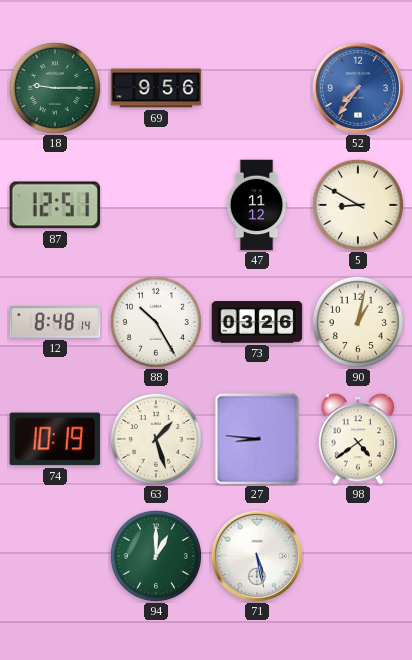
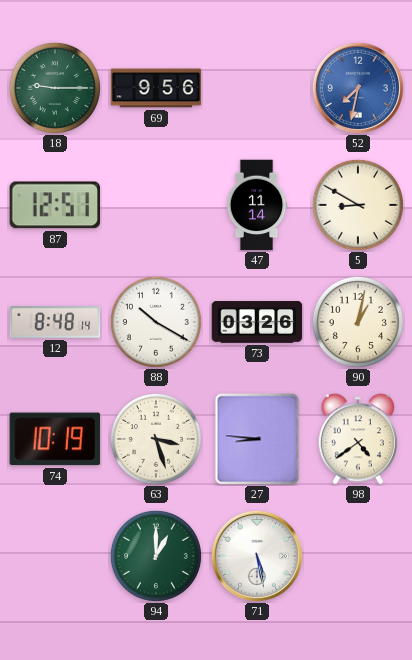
52: 7:36 -> 7:32
47: 11:12 -> 11:14
88: 10:25 -> 10:20
63: 1:27 -> 3:27
